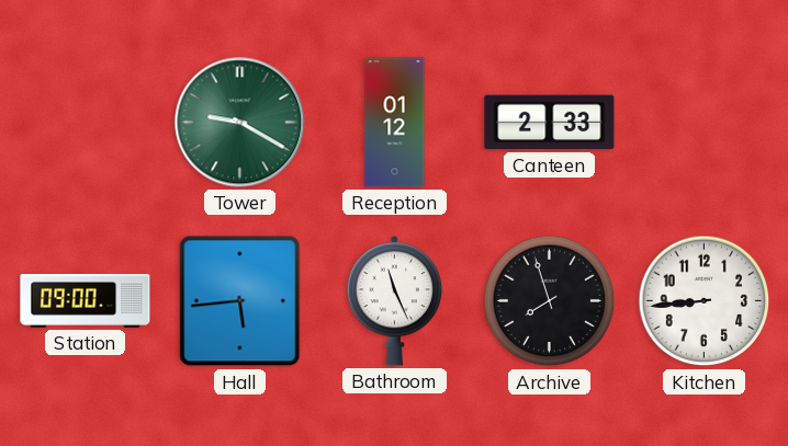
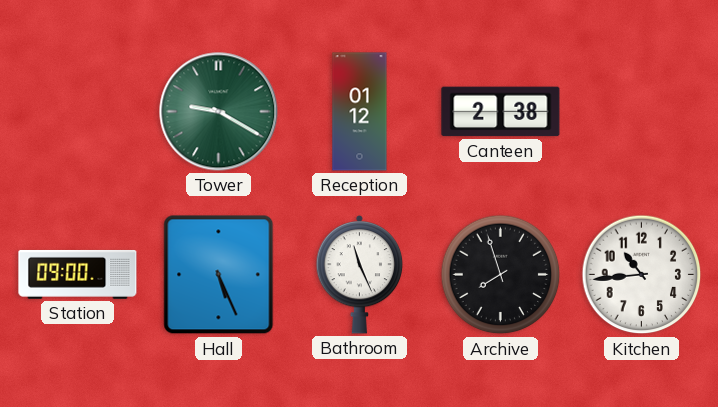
Canteen: 2:33 -> 2:38
Hall: 5:44 -> 5:26
Kitchen: 8:44 -> 10:44
